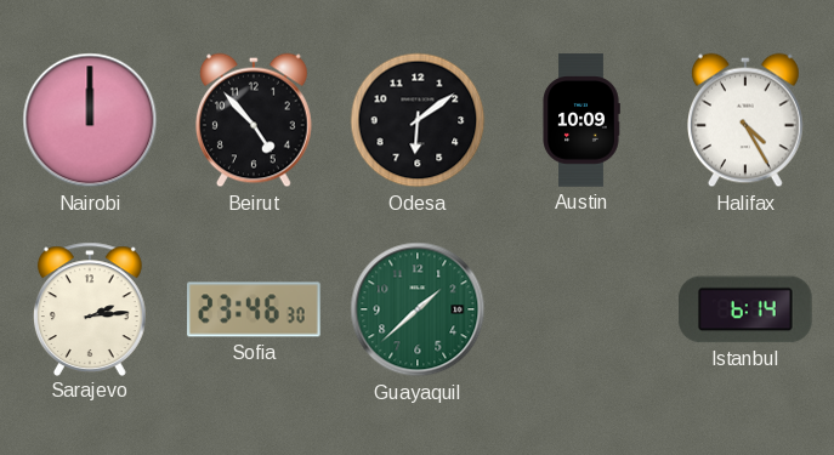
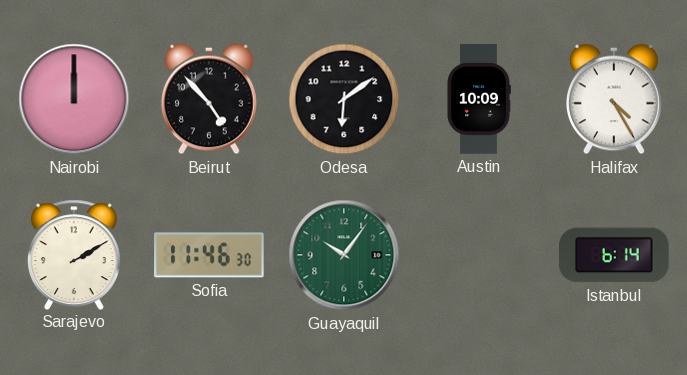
Sarajevo: 2:14 -> 2:10
Sofia: 23:46 -> 11:46
Guayaquil: 1:38 -> 10:06
